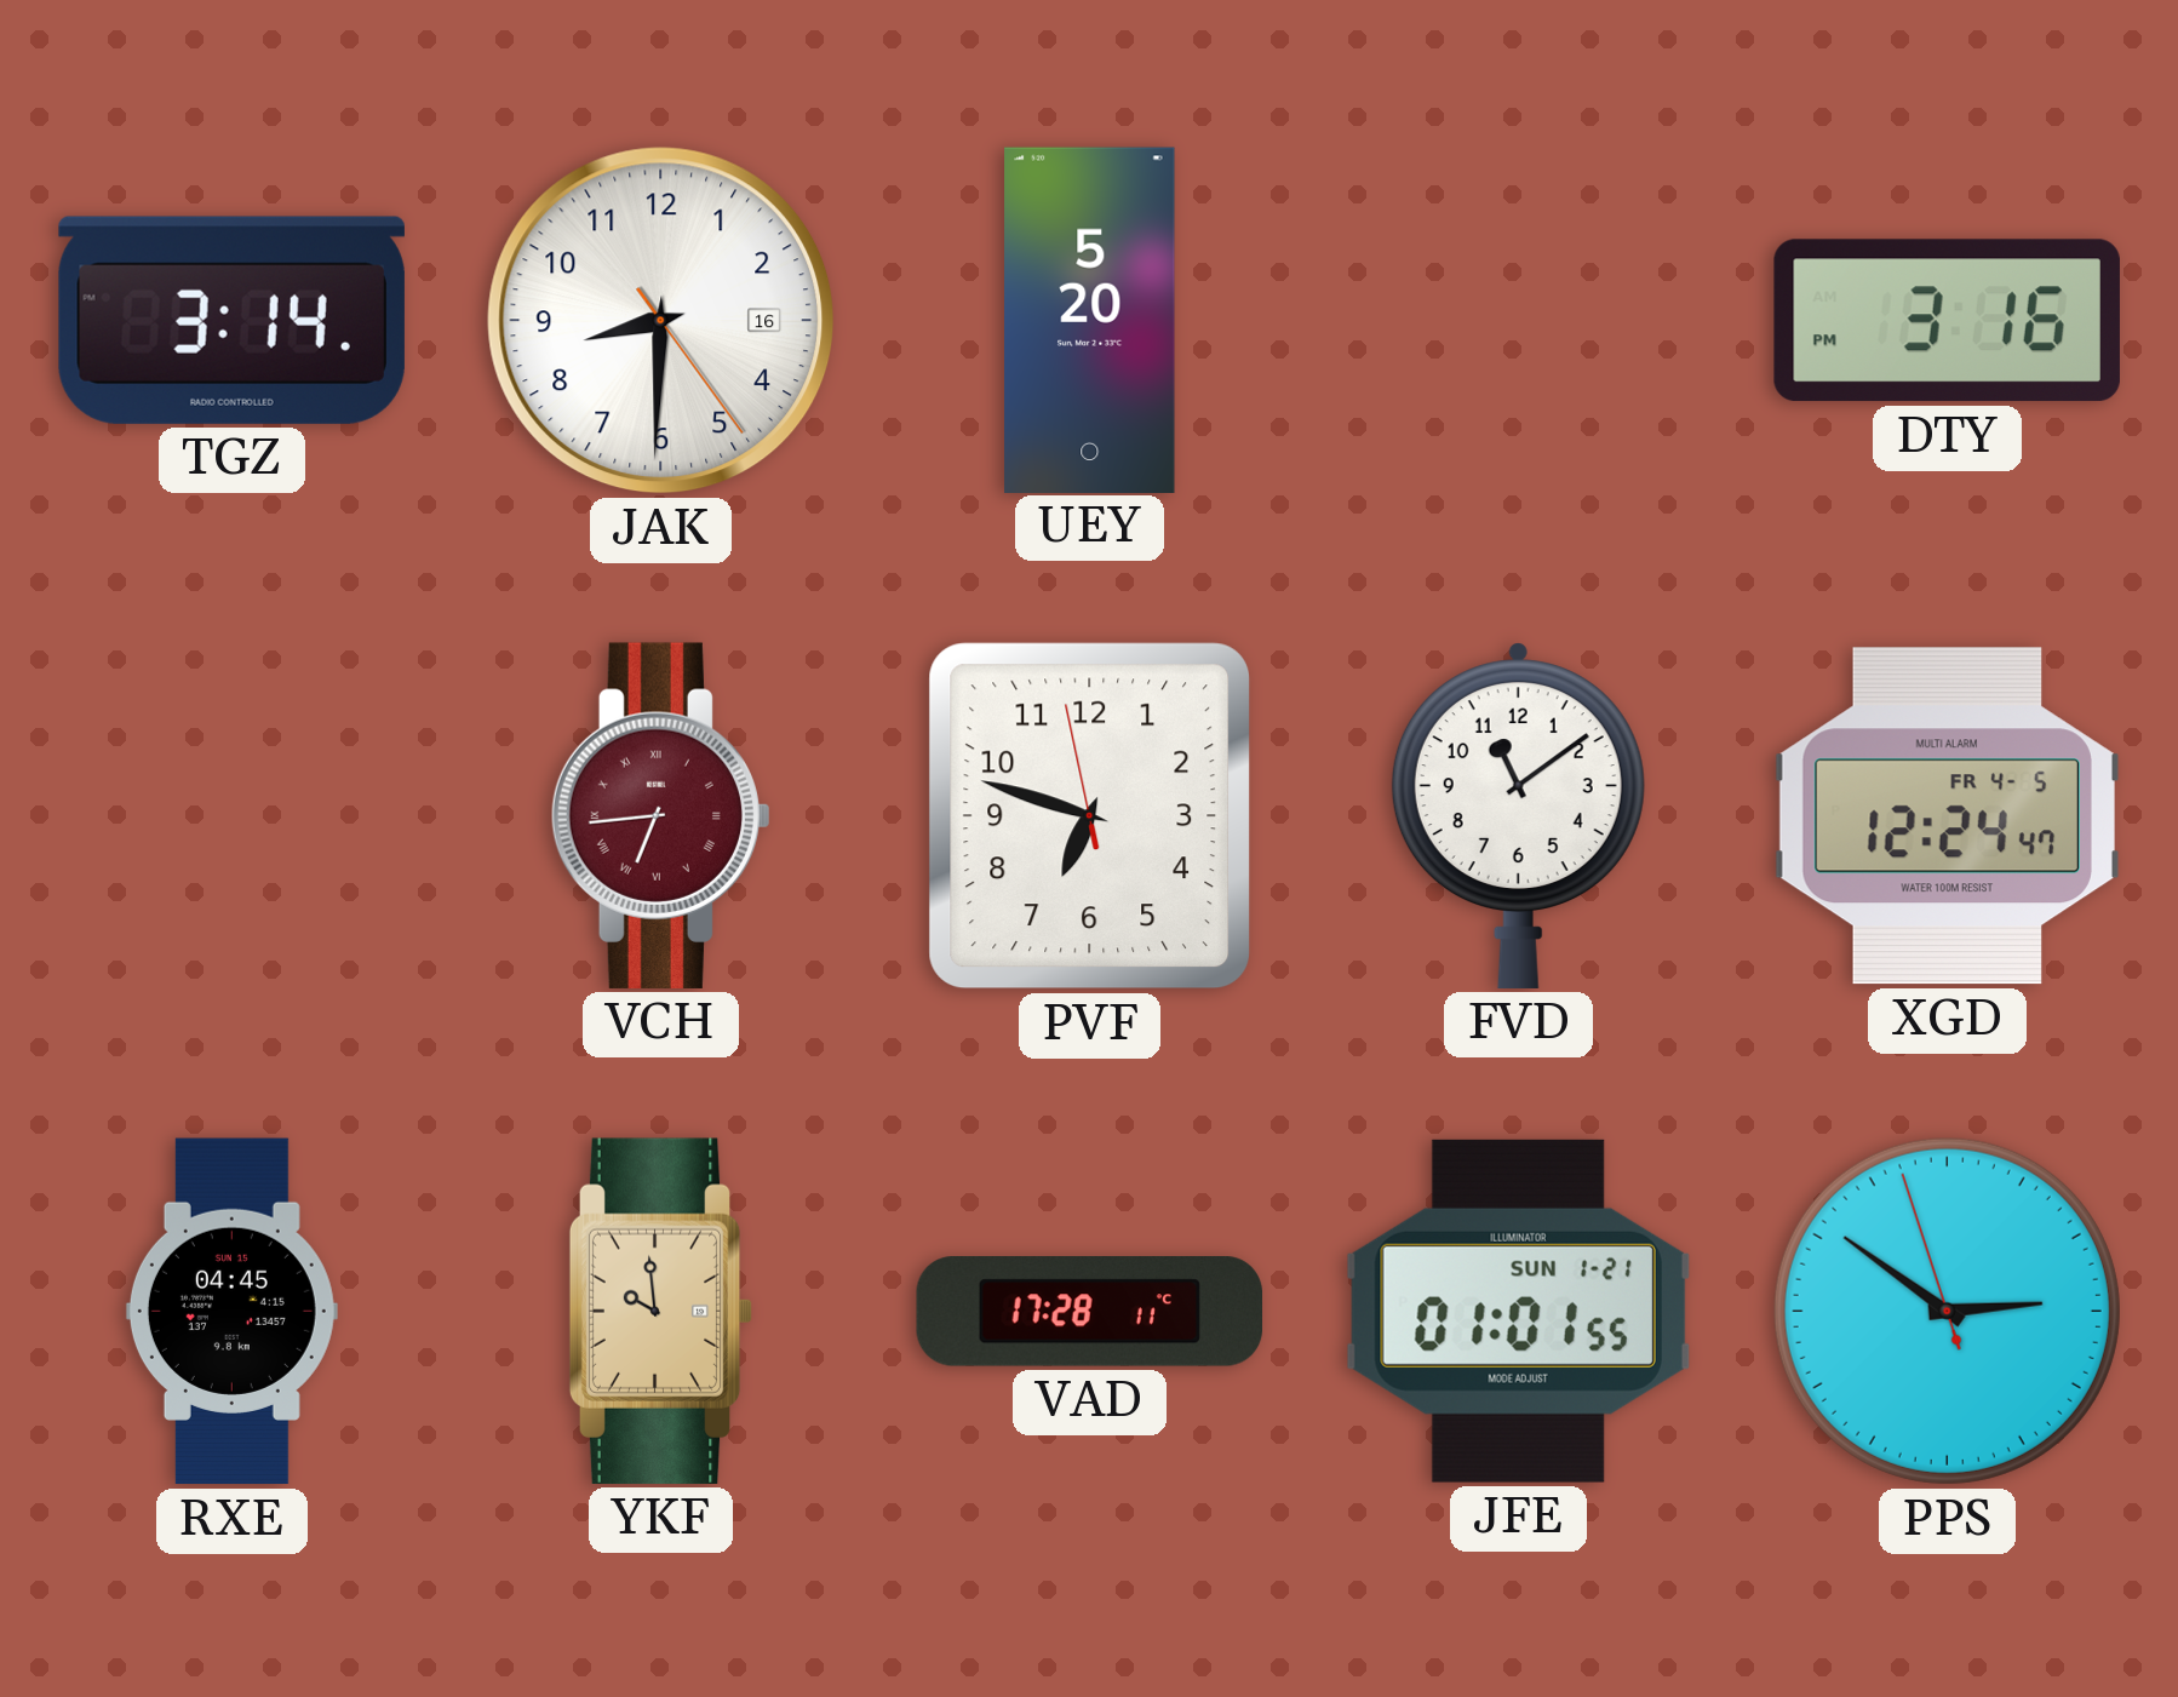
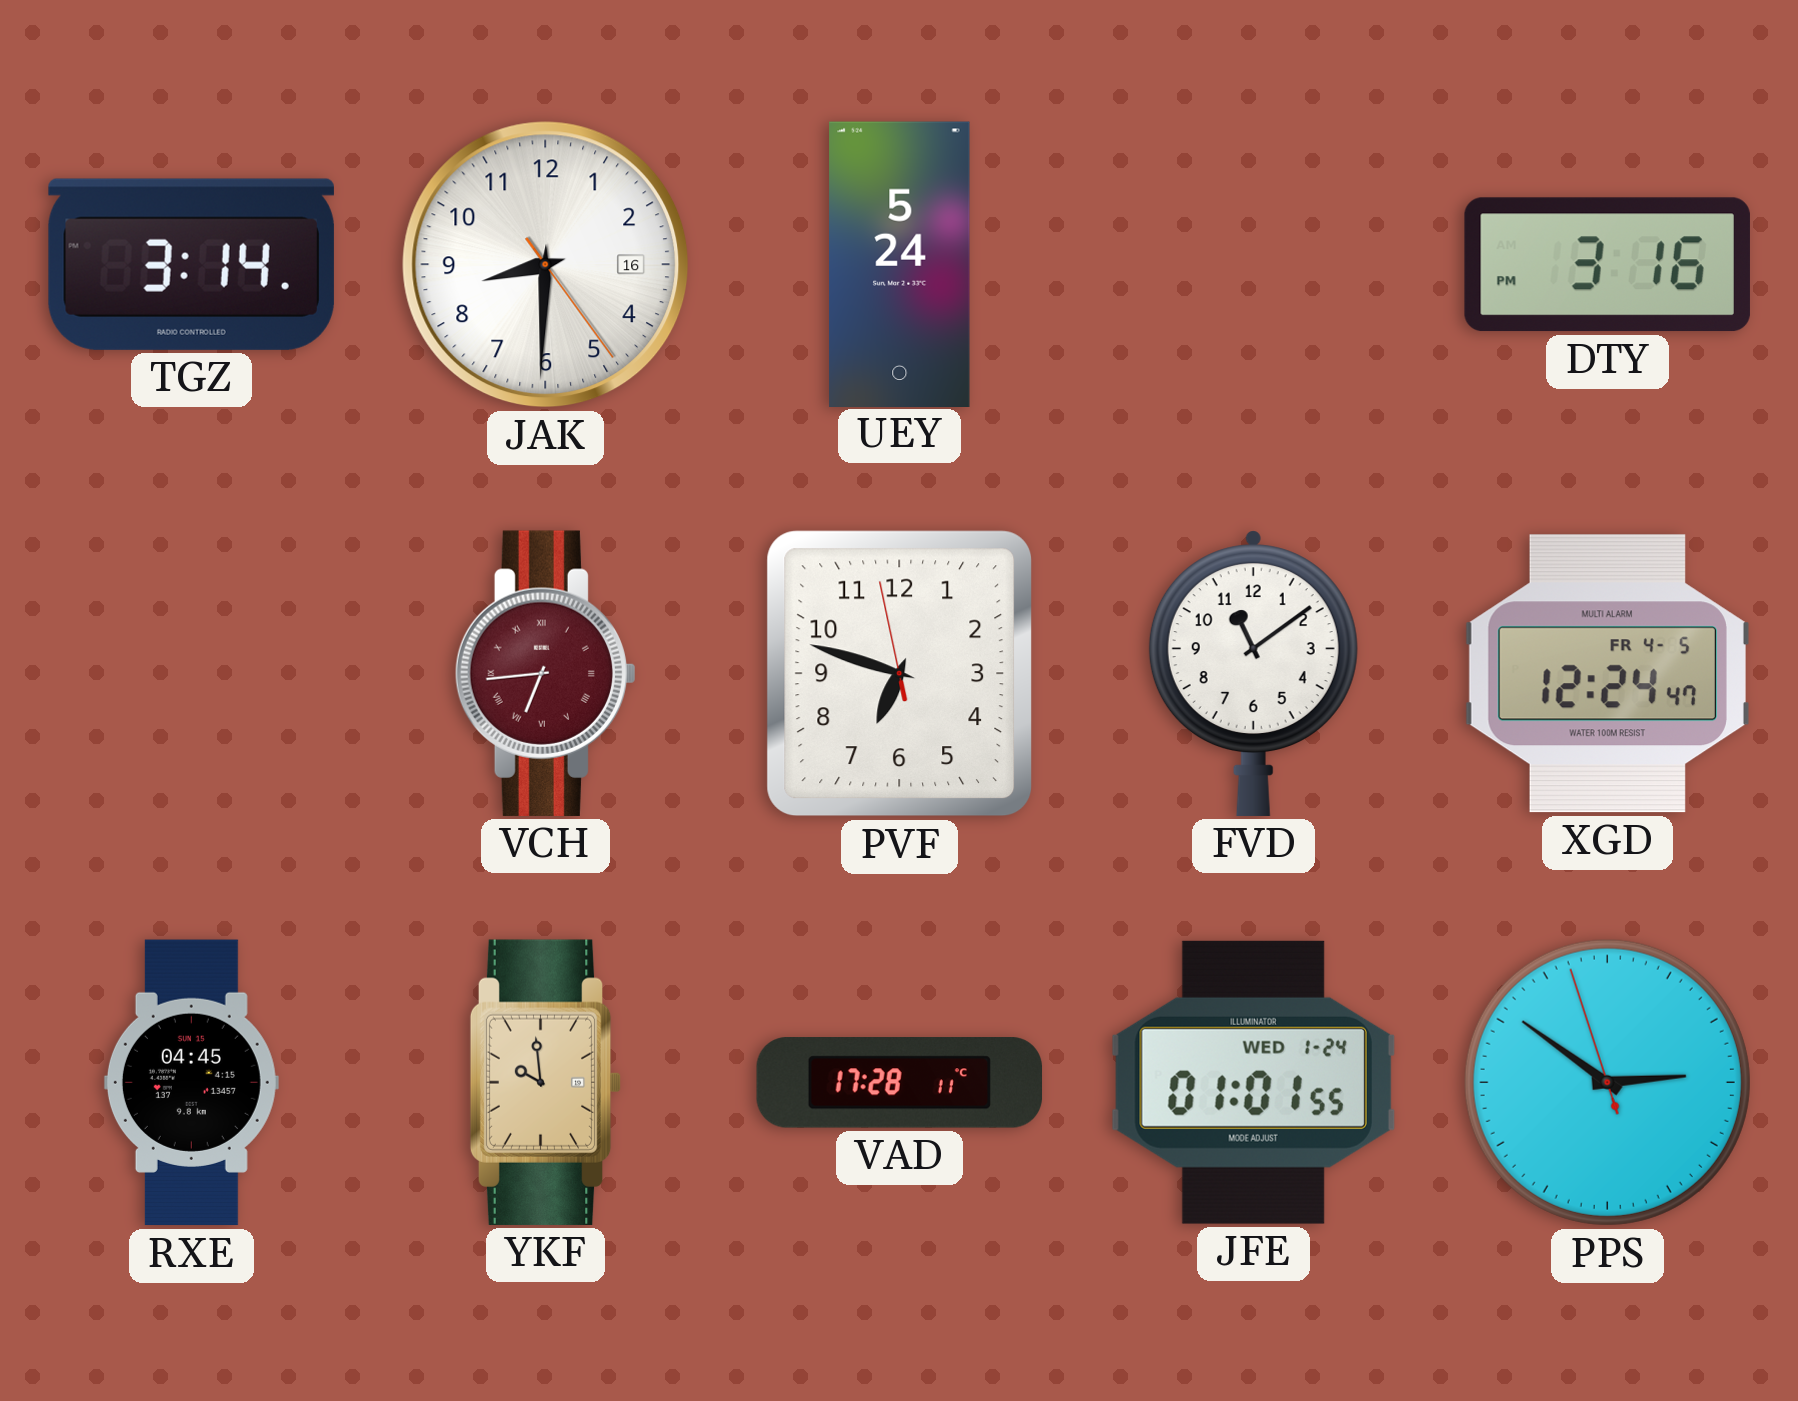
UEY: 5:20 -> 5:24
JFE date: SUN 1-21 -> WED 1-24
